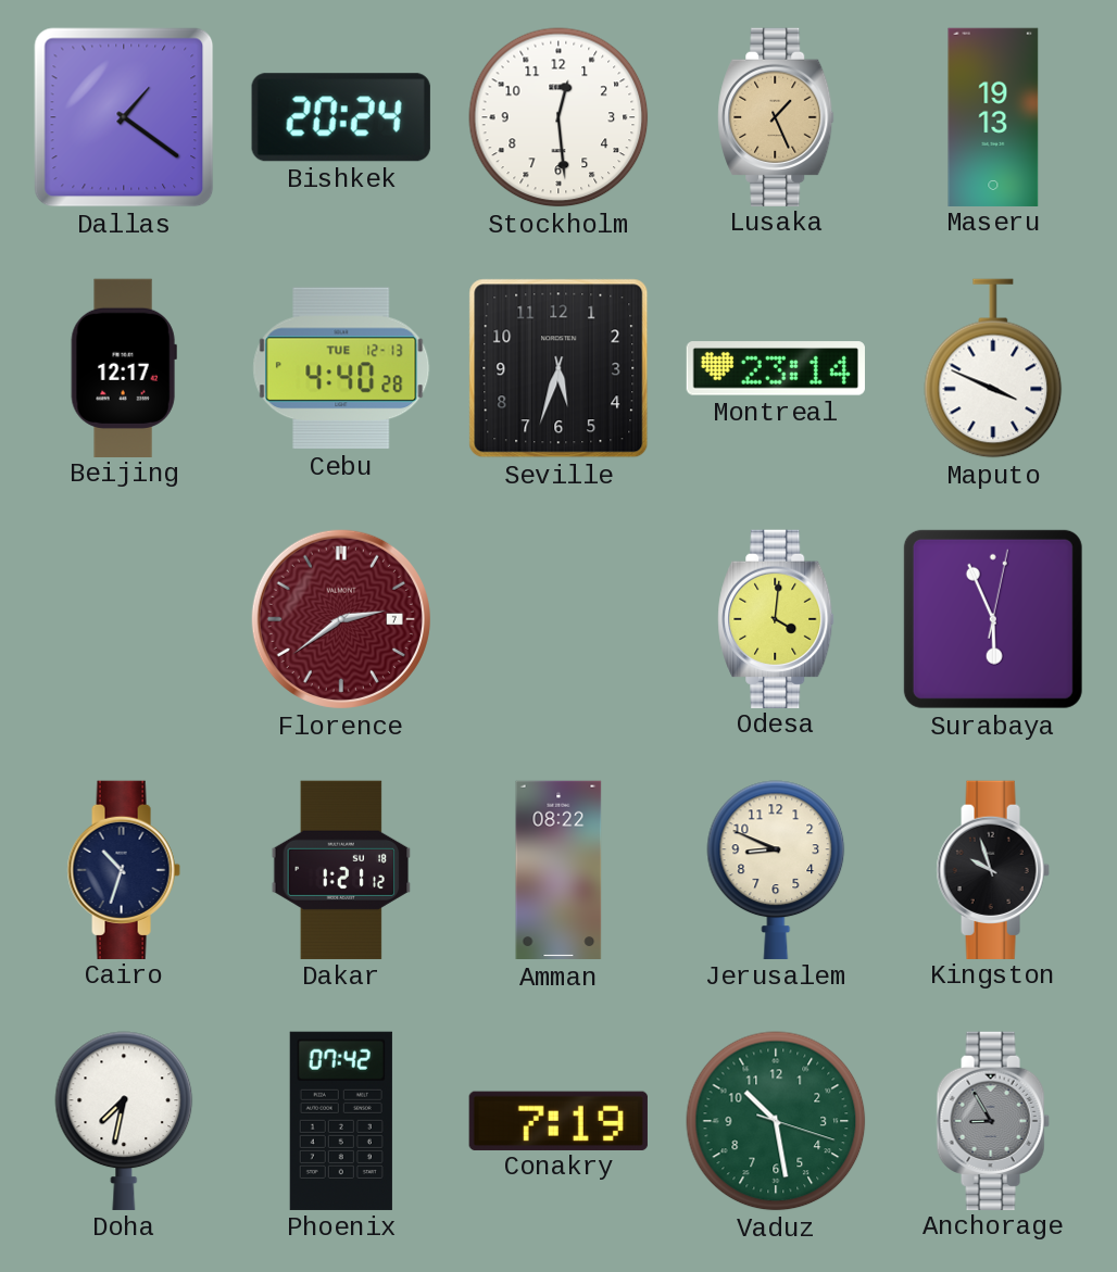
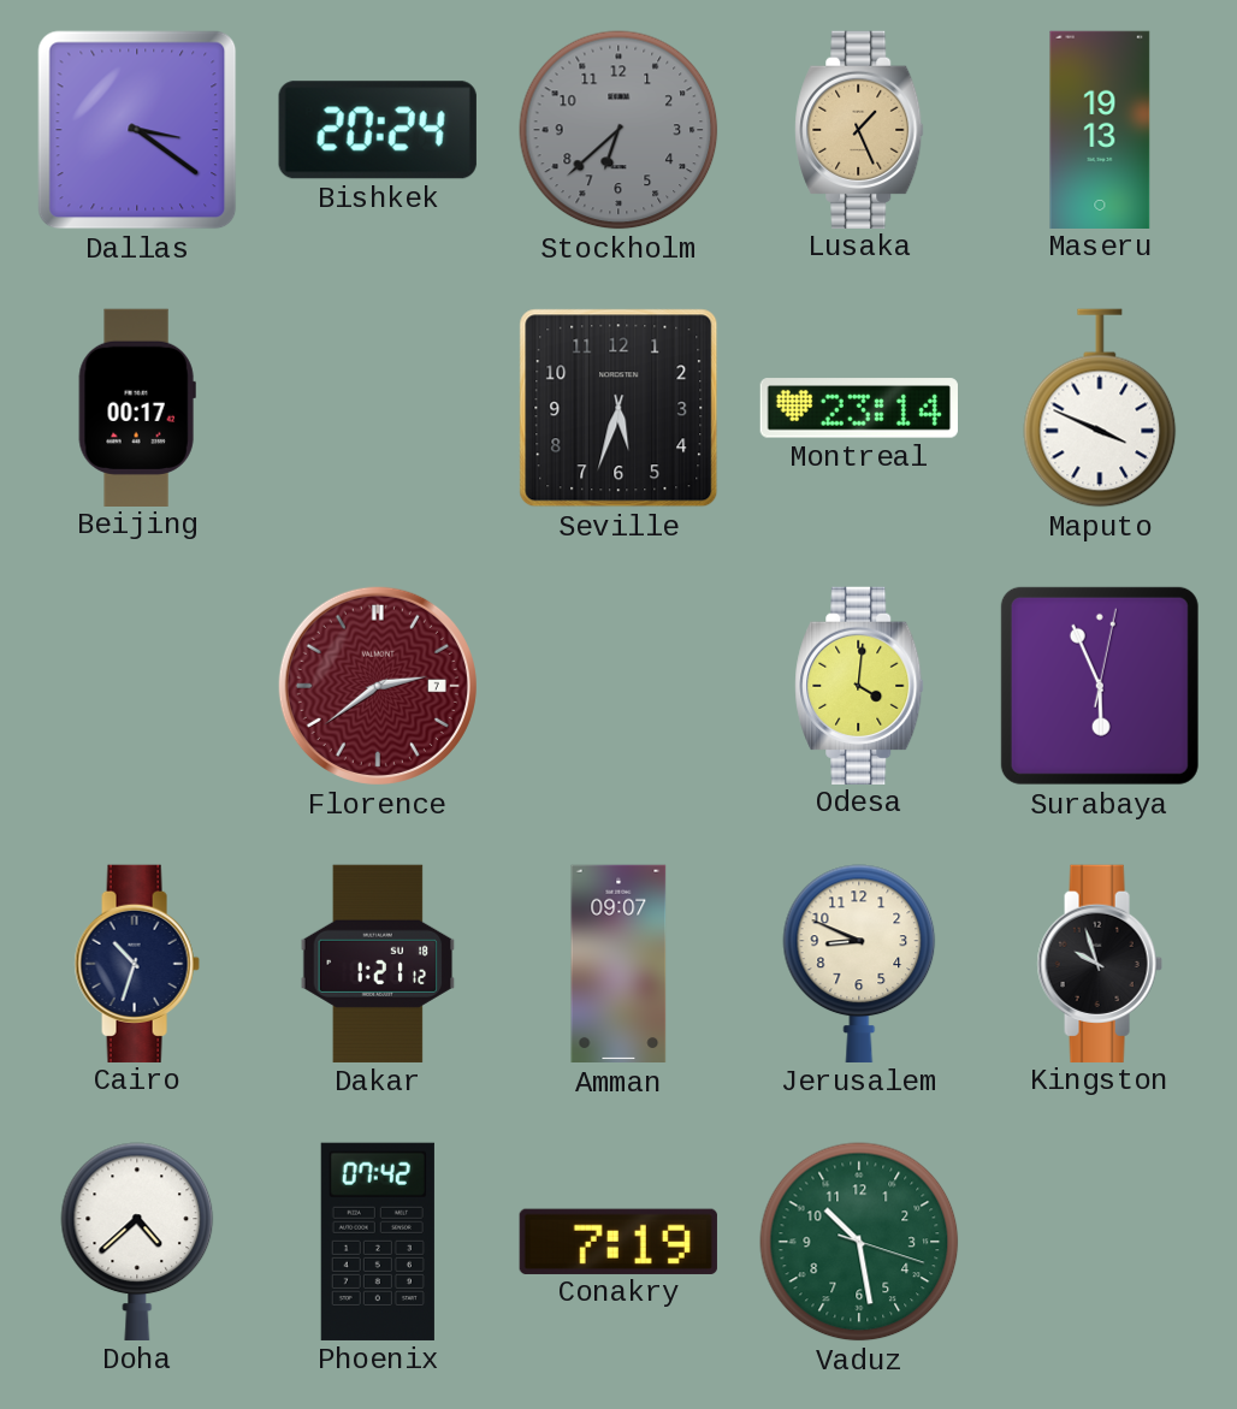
Dallas: 1:21 -> 3:21
Stockholm: 12:29 -> 6:38
Stockholm dial: white -> grey
Beijing: 12:17 -> 00:17
Cebu: 4:40 -> none
Amman: 08:22 -> 09:07
Doha: 7:32 -> 4:38
Anchorage: 8:55 -> none
